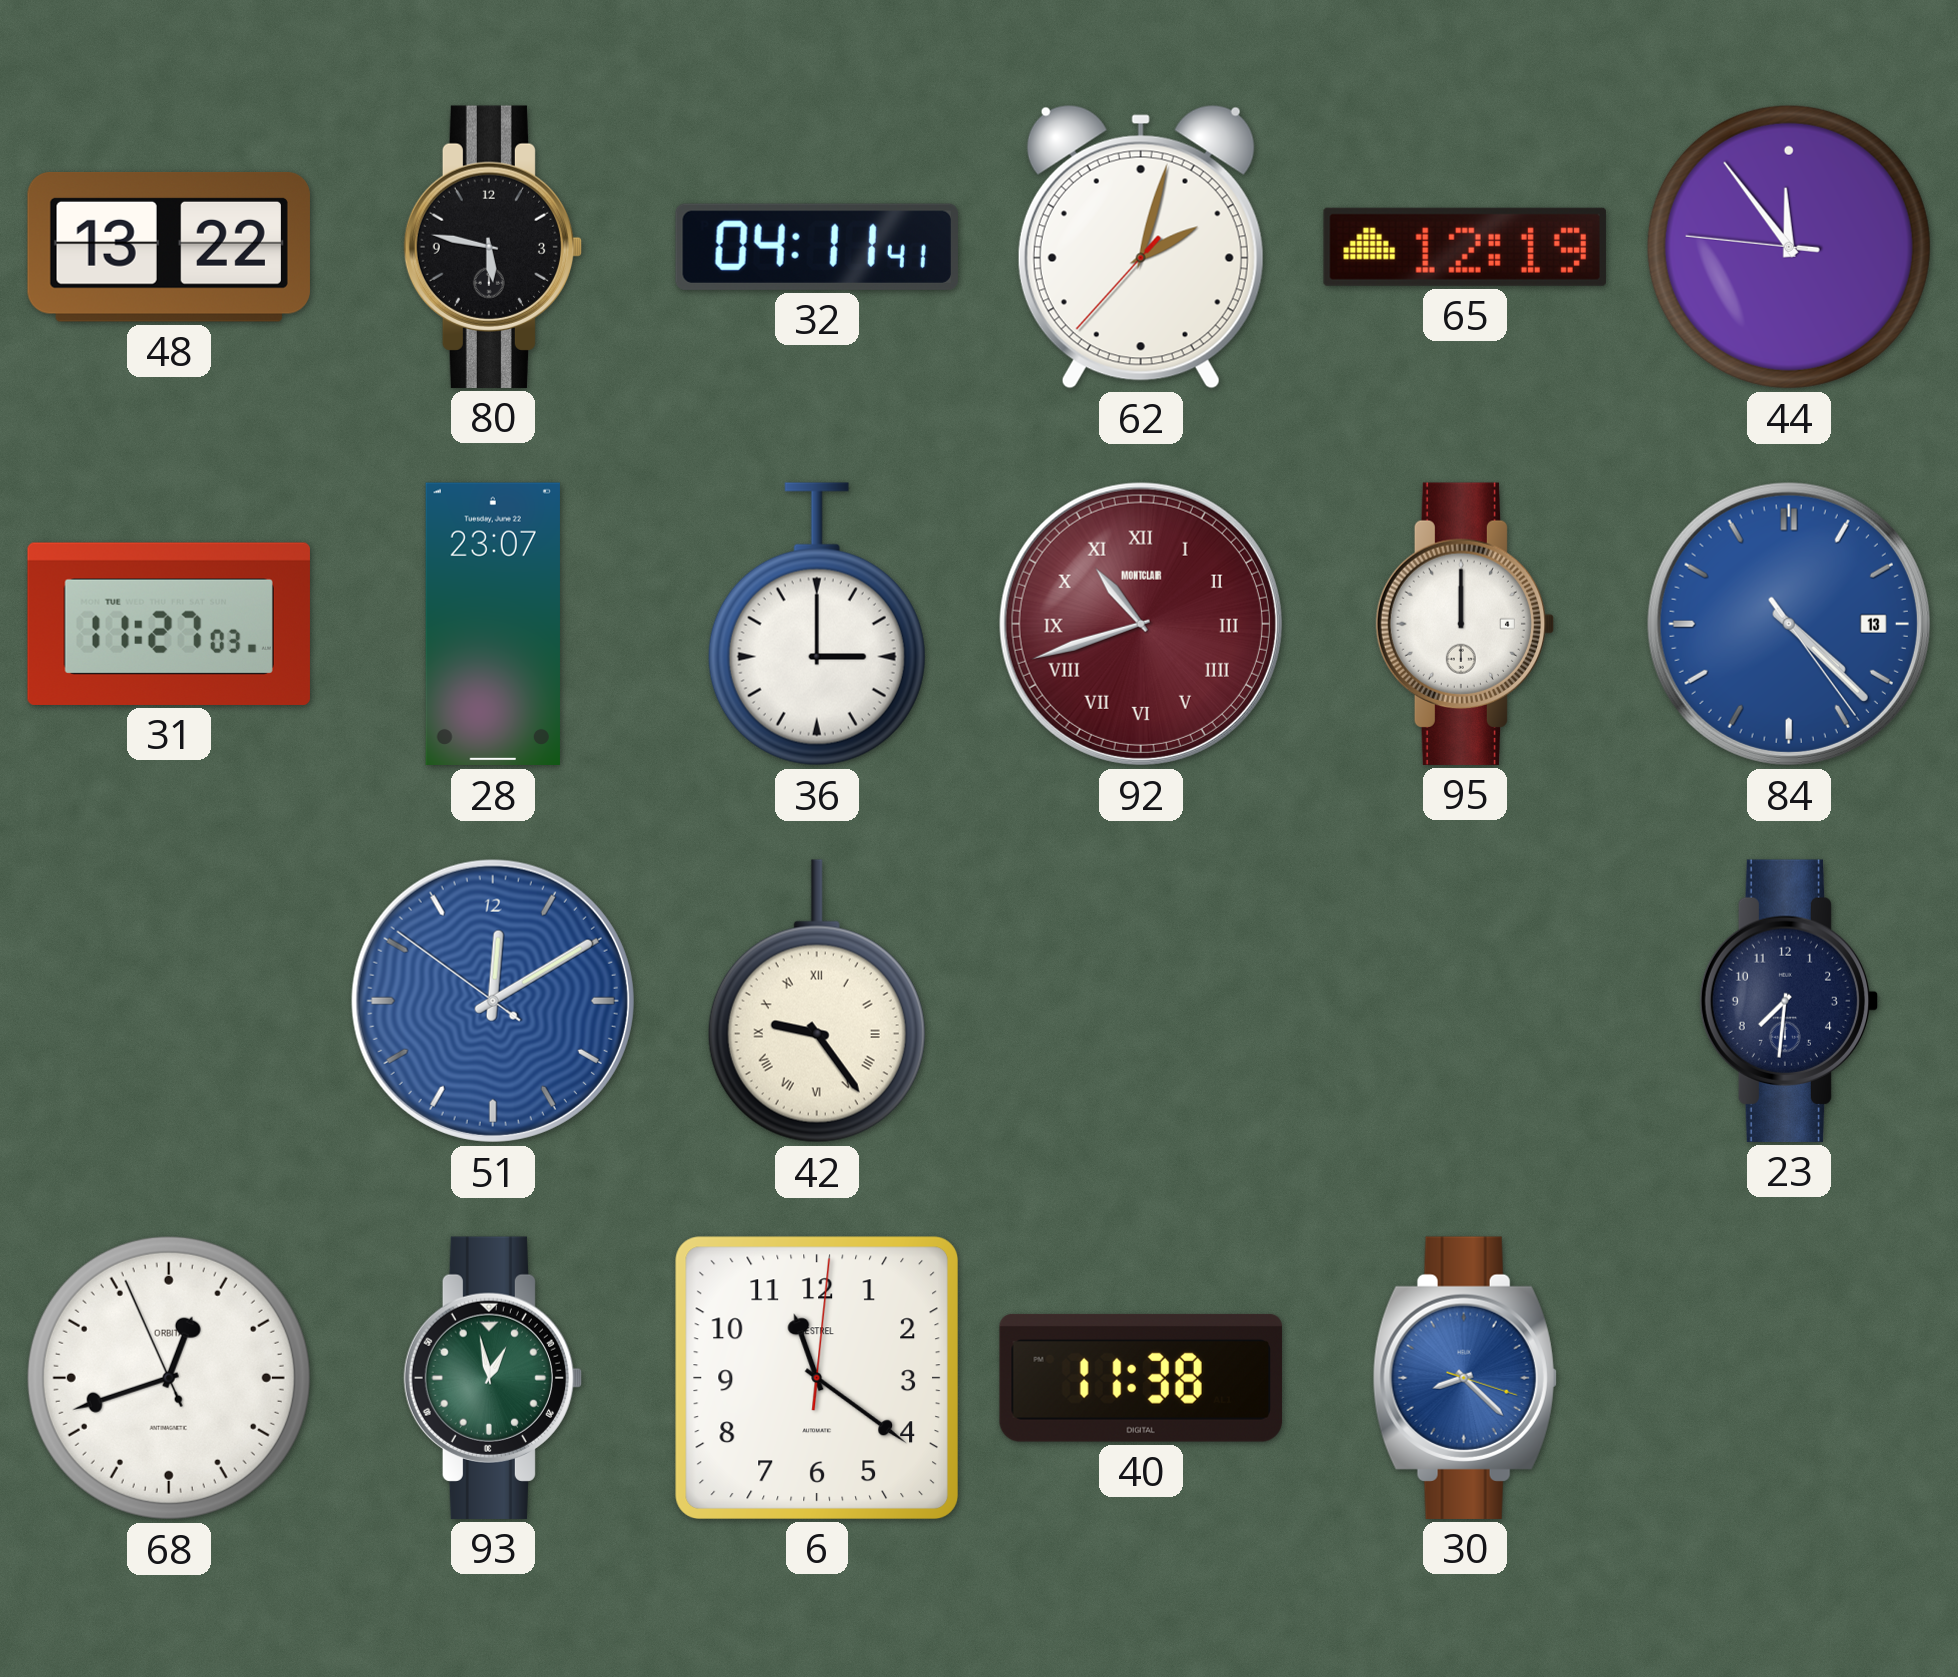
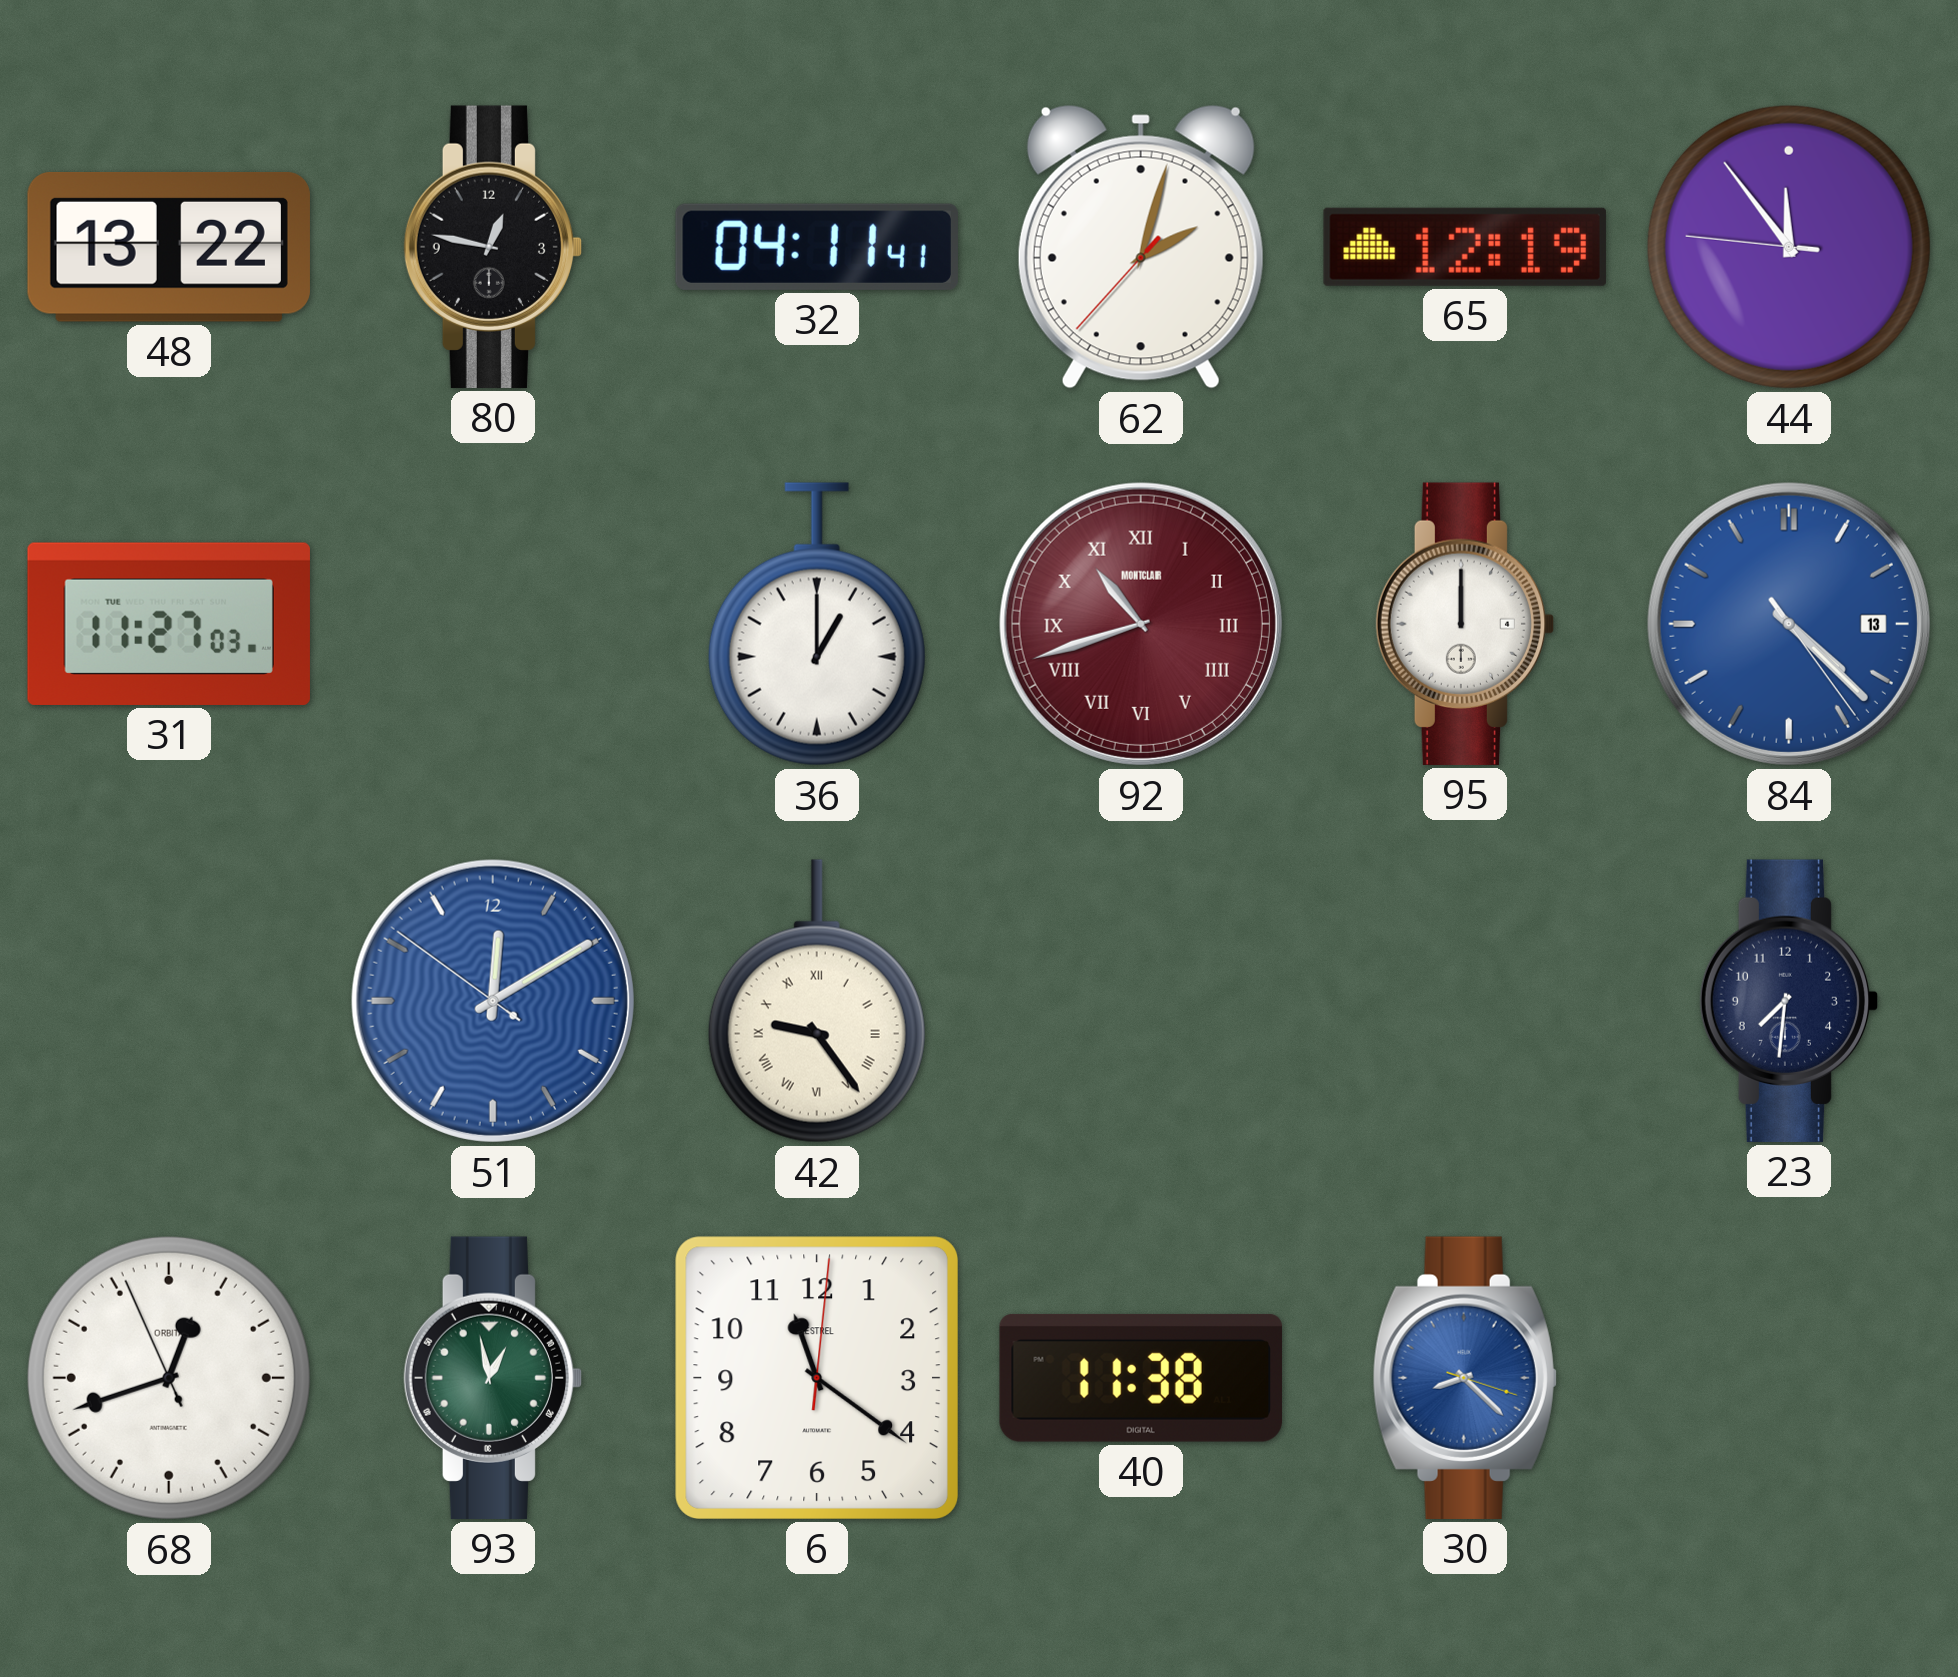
80: 5:47 -> 12:47
28: 23:07 -> none
36: 3:00 -> 1:00
